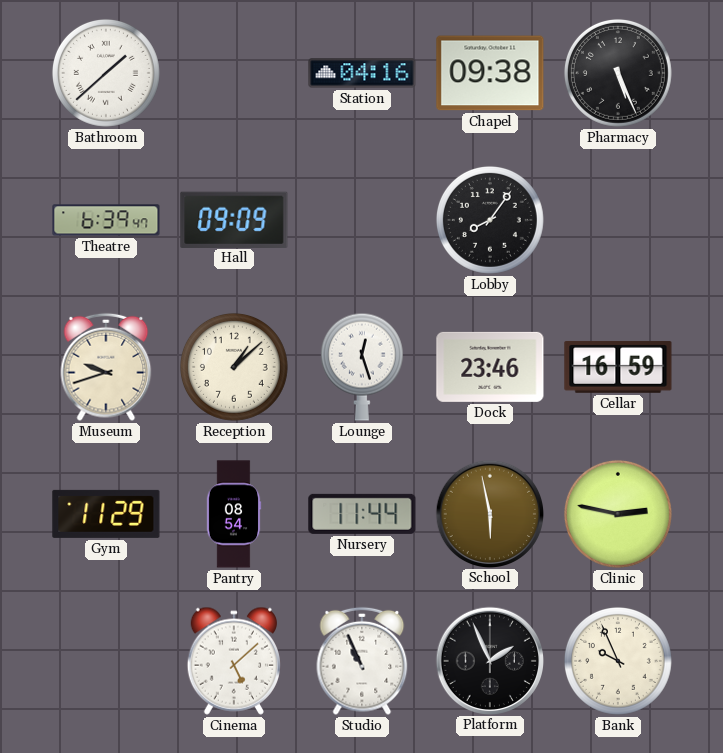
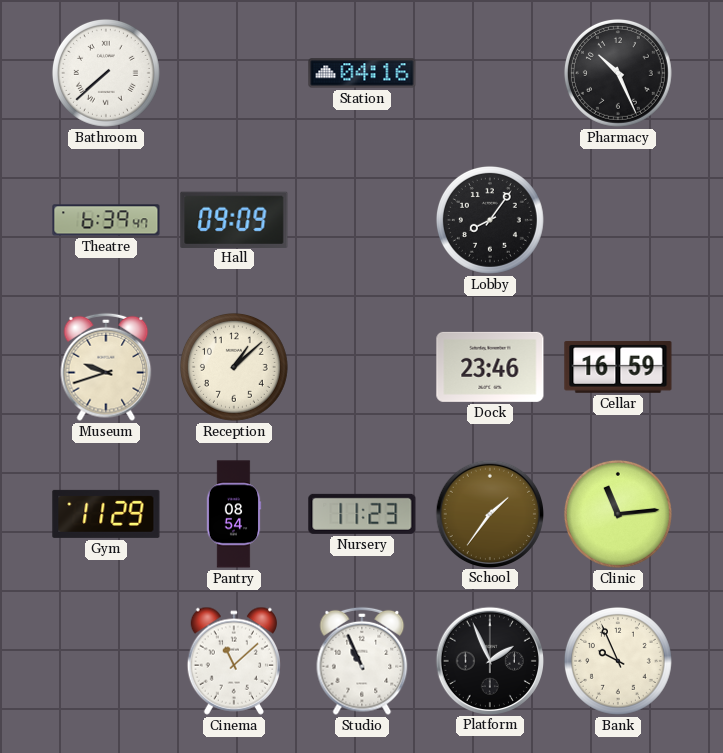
Bathroom: 1:38 -> 7:38
Chapel: 09:38 -> none
Pharmacy: 5:26 -> 10:26
Lounge: 12:27 -> none
Nursery: 11:44 -> 11:23
School: 5:58 -> 1:36
Clinic: 2:47 -> 11:14
Cinema: 5:08 -> 11:08
